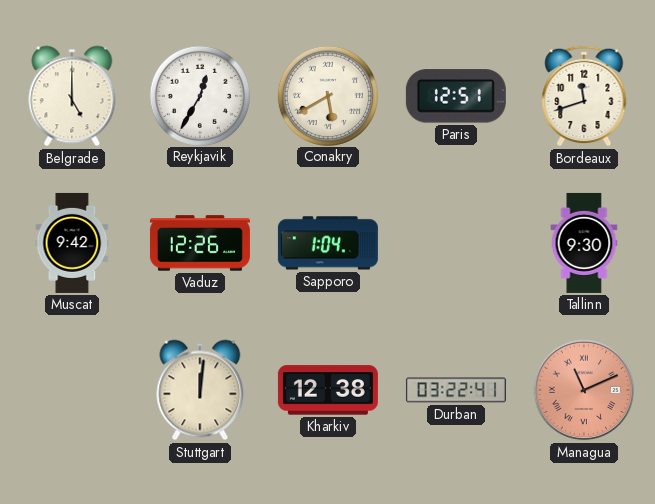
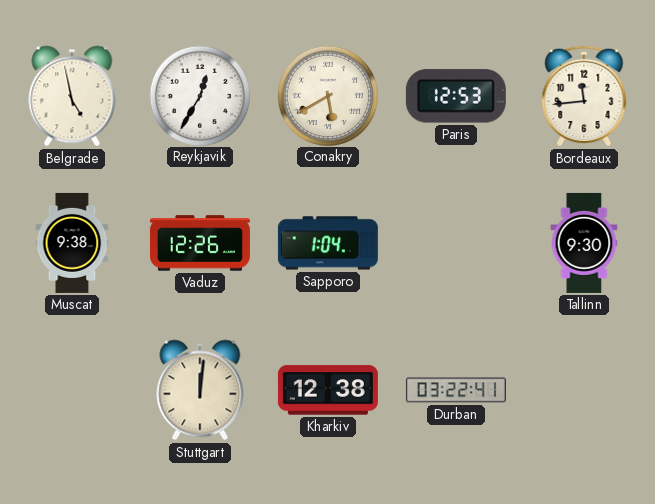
Belgrade: 5:00 -> 4:58
Paris: 12:51 -> 12:53
Bordeaux: 11:42 -> 11:44
Muscat: 9:42 -> 9:38
Managua: 11:11 -> none
